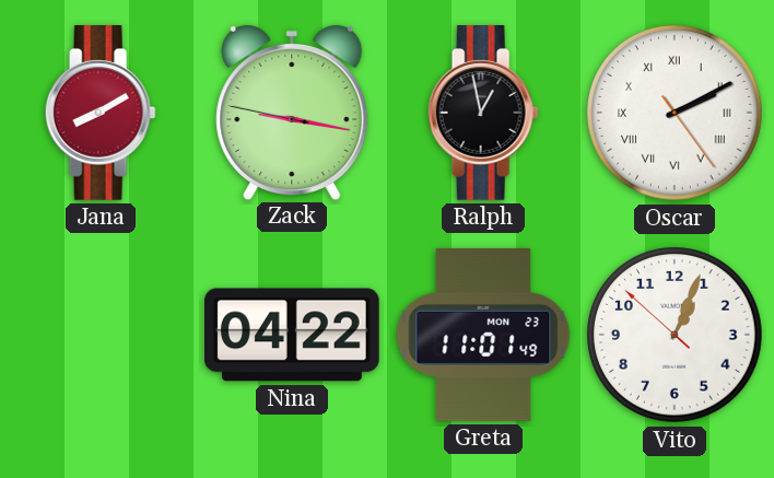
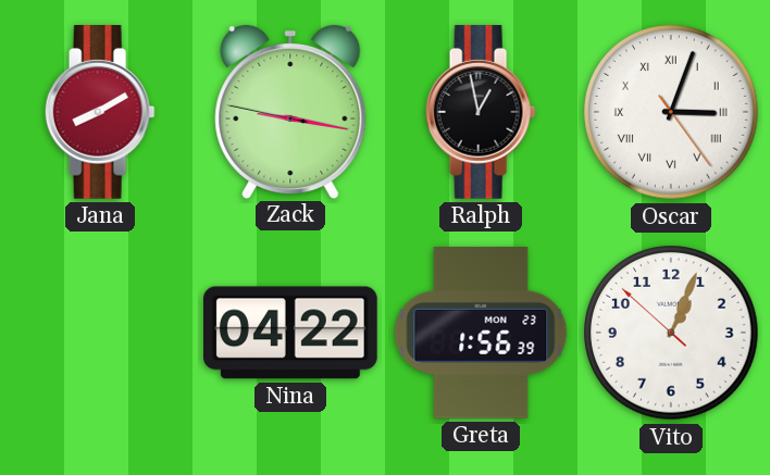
Oscar: 2:10 -> 3:03
Greta: 11:01 -> 1:56
